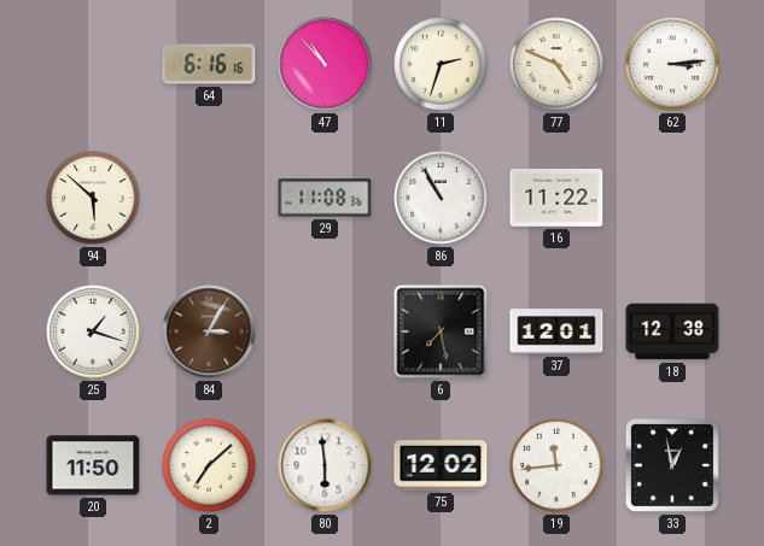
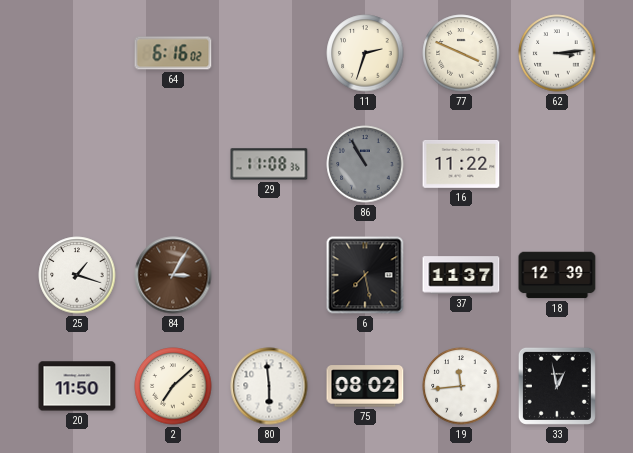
64: 6:16:16 -> 6:16:02
47: 10:53 -> none
77: 4:49 -> 3:49
94: 5:52 -> none
86 dial: white -> grey
37: 12:01 -> 11:37
18: 12:38 -> 12:39
75: 12:02 -> 08:02
